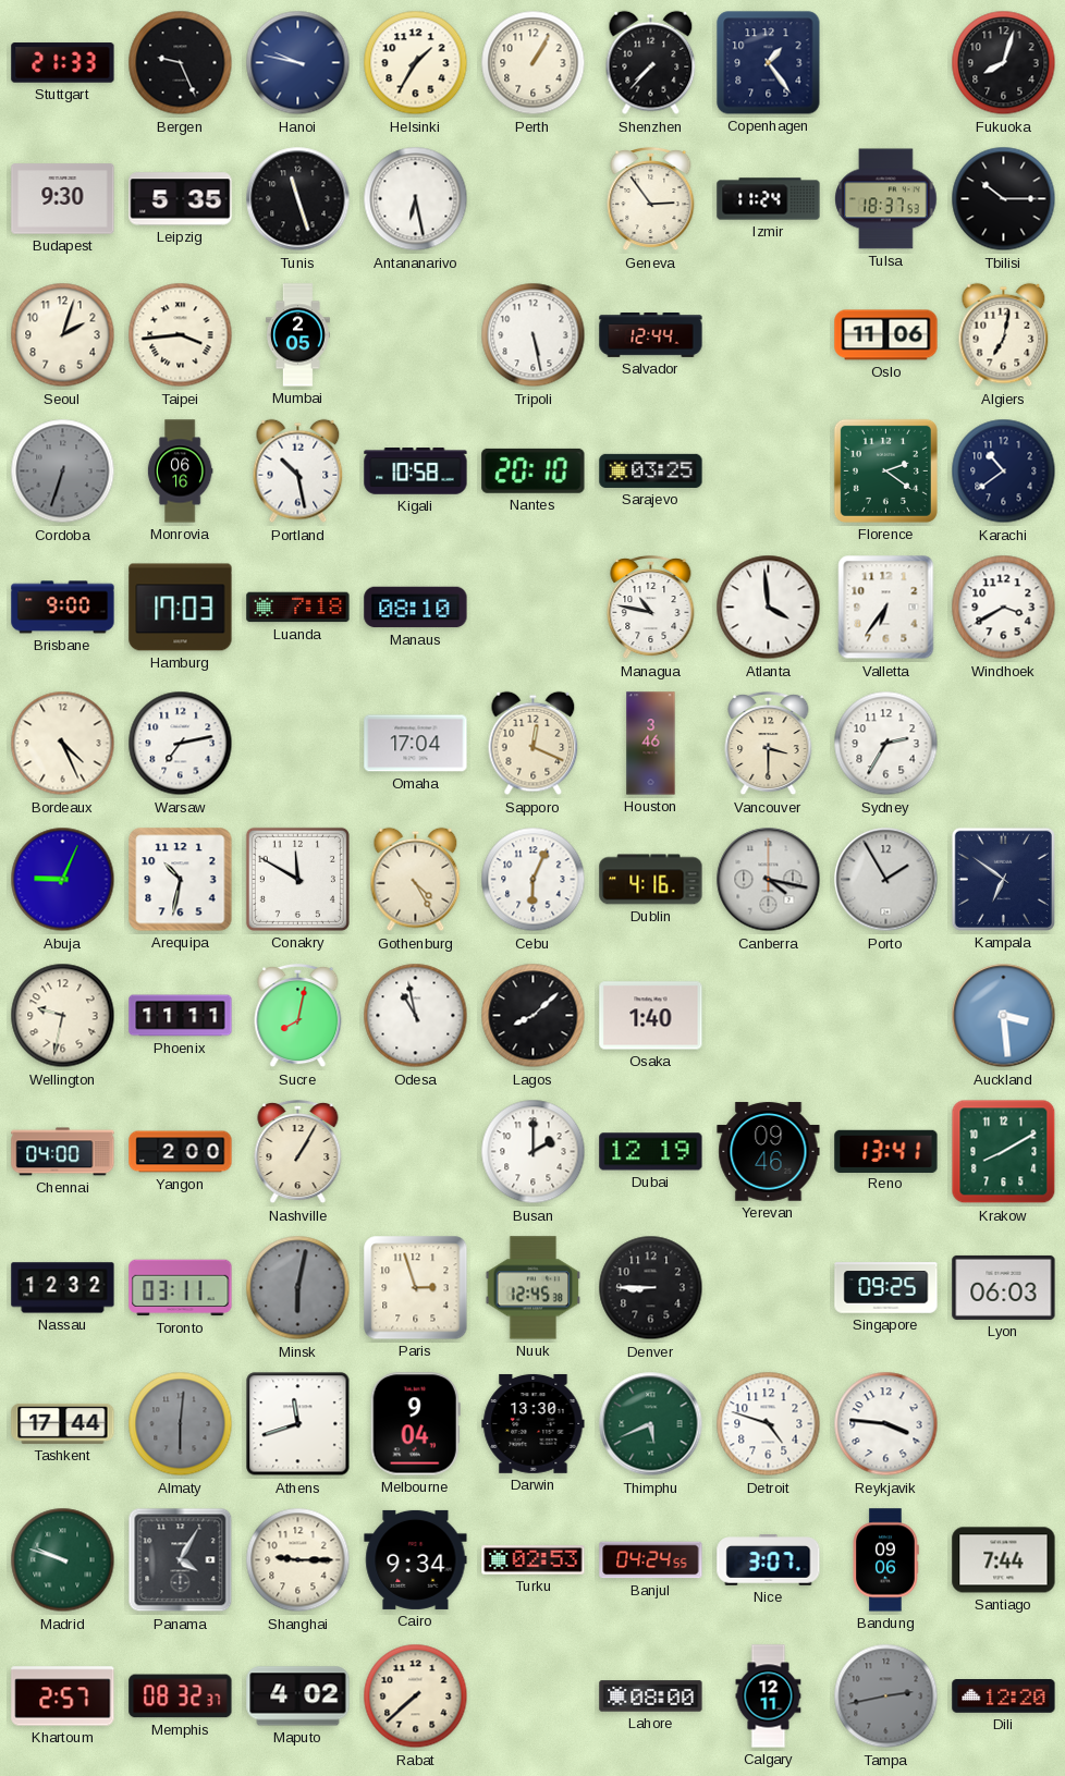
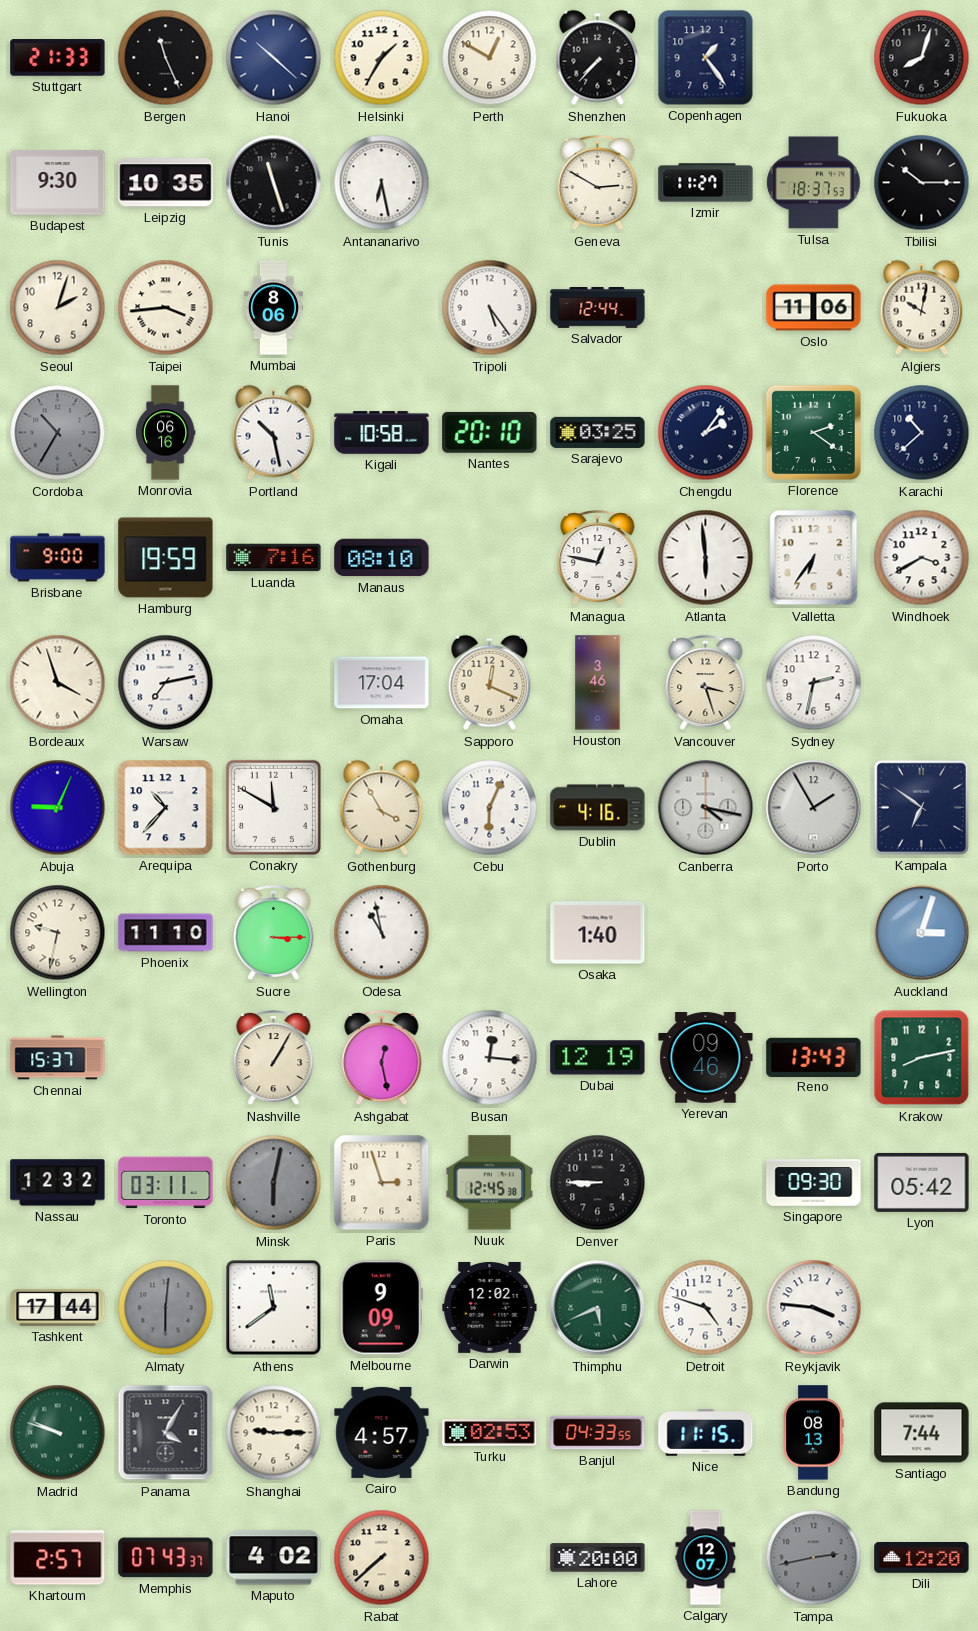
Bergen: 9:26 -> 11:26
Hanoi: 9:47 -> 10:22
Perth: 1:05 -> 12:50
Leipzig: 5:35 -> 10:35
Geneva: 2:54 -> 2:50
Izmir: 11:24 -> 11:27
Mumbai: 2:05 -> 8:06
Tripoli: 5:28 -> 5:24
Algiers: 7:02 -> 10:02
Cordoba: 6:33 -> 10:35
Chengdu: none -> 2:06
Karachi: 10:39 -> 10:38
Hamburg: 17:03 -> 19:59
Luanda: 7:18 -> 7:16
Managua: 10:47 -> 12:47
Atlanta: 3:59 -> 5:59
Bordeaux: 4:26 -> 3:57
Vancouver: 3:30 -> 3:27
Sydney: 2:35 -> 2:32
Arequipa: 10:32 -> 10:37
Gothenburg: 4:25 -> 3:55
Phoenix: 11:11 -> 11:10
Sucre: 8:02 -> 3:15
Lagos: 8:08 -> none
Auckland: 3:29 -> 3:03
Chennai: 04:00 -> 15:37
Yangon: 2:00 -> none
Ashgabat: none -> 12:28
Busan: 2:00 -> 12:16
Reno: 13:41 -> 13:43
Krakow: 8:10 -> 8:13
Singapore: 09:25 -> 09:30
Lyon: 06:03 -> 05:42
Athens: 11:42 -> 11:39
Melbourne: 9:04 -> 9:09
Darwin: 13:30 -> 12:02
Cairo: 9:34 -> 4:57
Banjul: 04:24 -> 04:33
Nice: 3:07 -> 11:15
Bandung: 09:06 -> 08:13
Memphis: 08:32 -> 07:43
Lahore: 08:00 -> 20:00
Calgary: 12:11 -> 12:07
